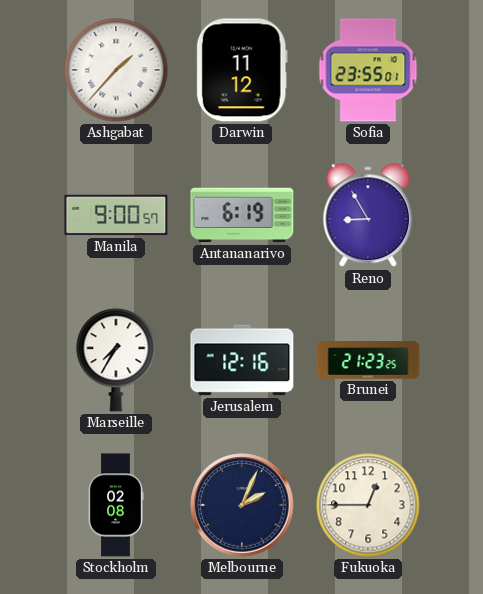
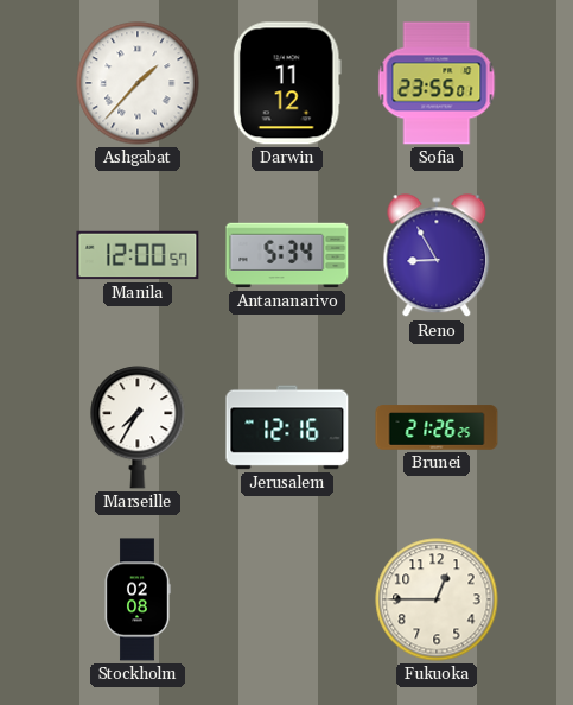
Manila: 9:00 -> 12:00
Antananarivo: 6:19 -> 5:34
Brunei: 21:23 -> 21:26
Melbourne: 2:04 -> none
